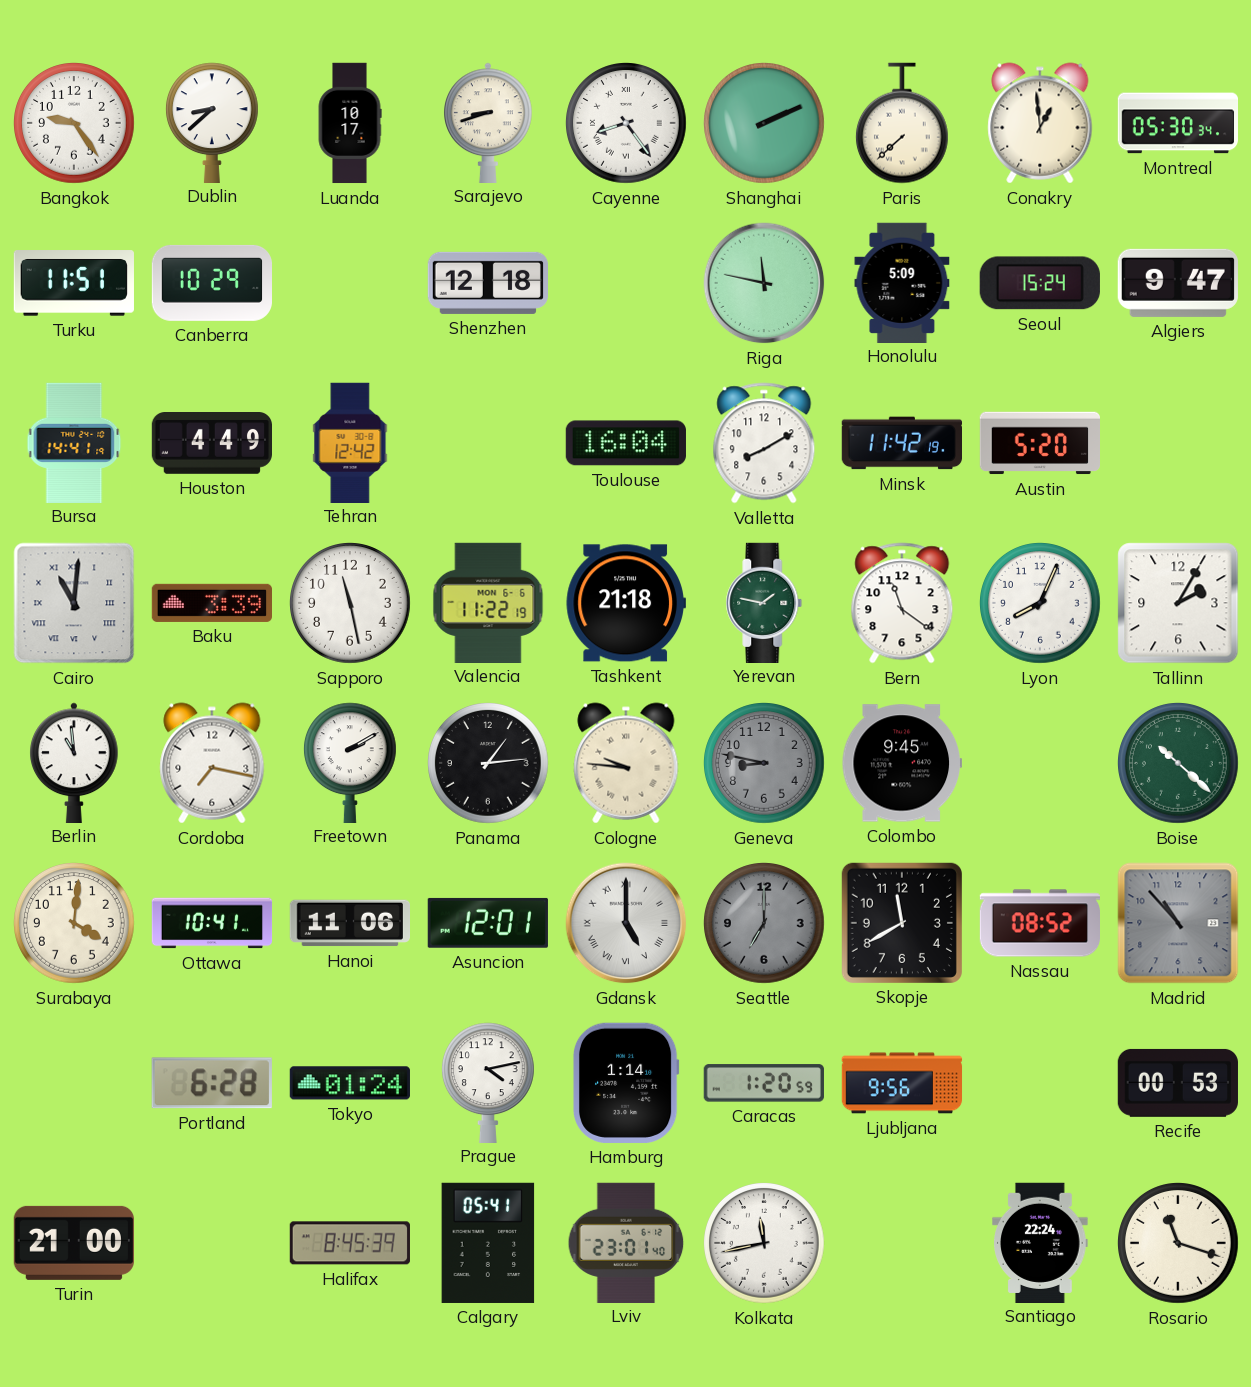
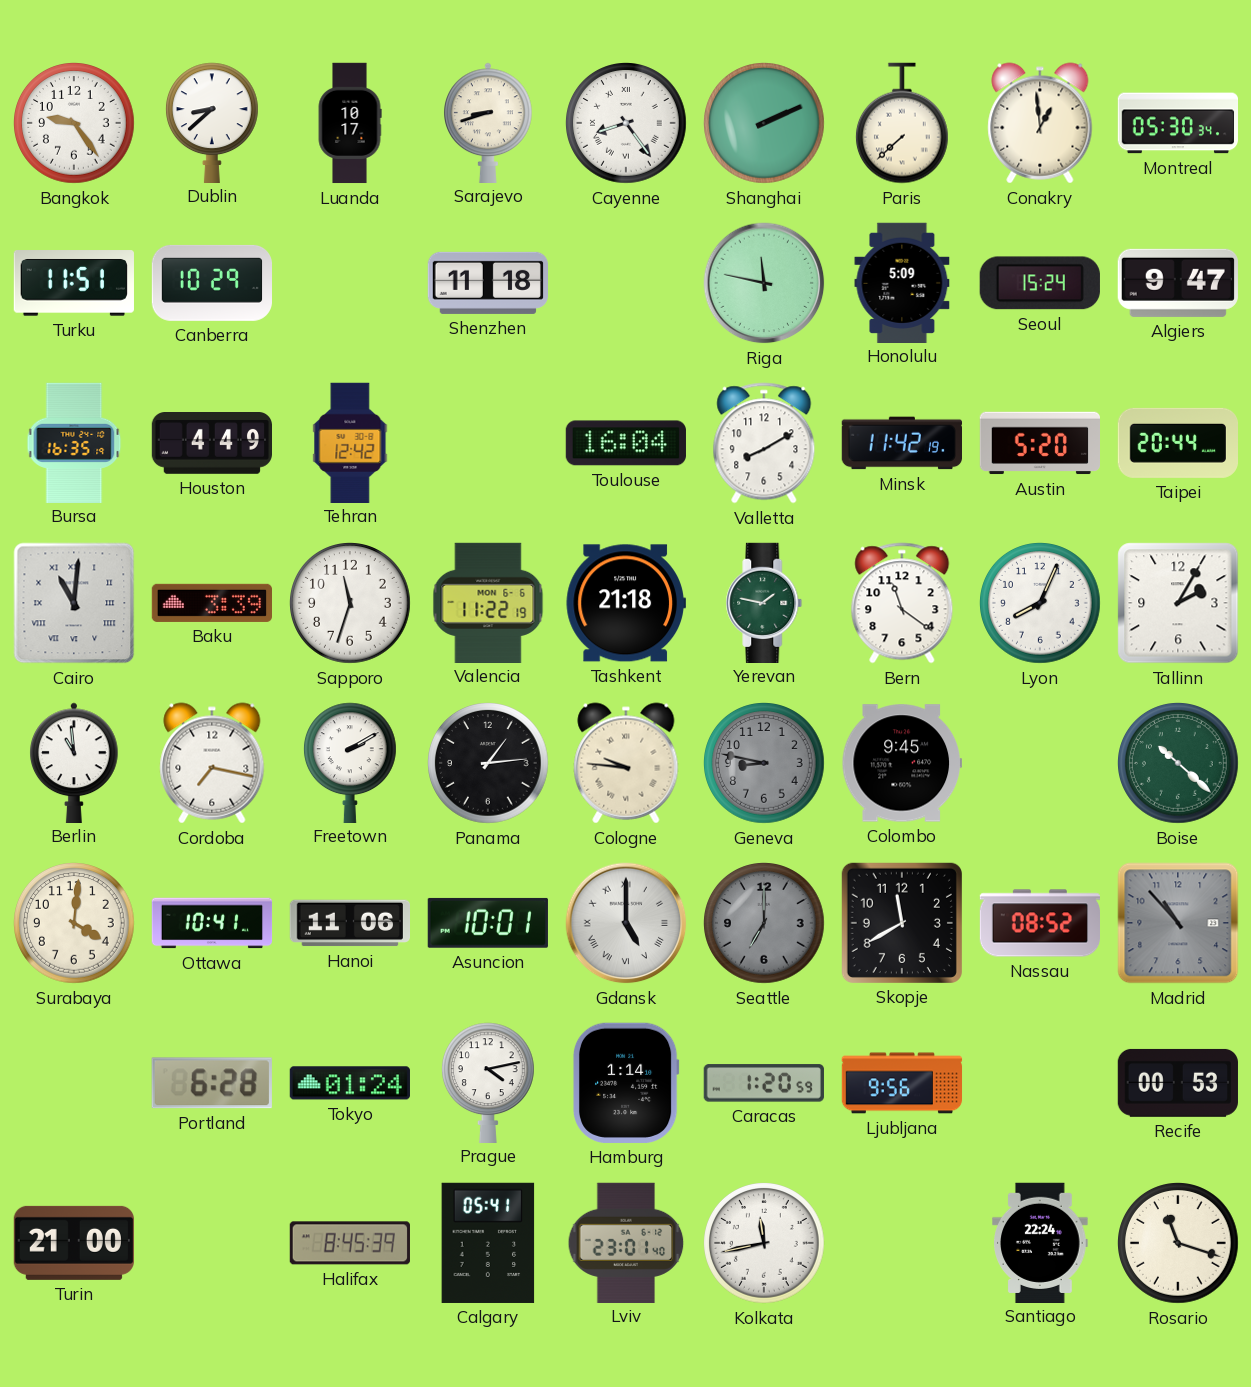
Shenzhen: 12:18 -> 11:18
Bursa: 14:41 -> 16:35
Taipei: none -> 20:44
Sapporo: 11:28 -> 11:33
Asuncion: 12:01 -> 10:01
